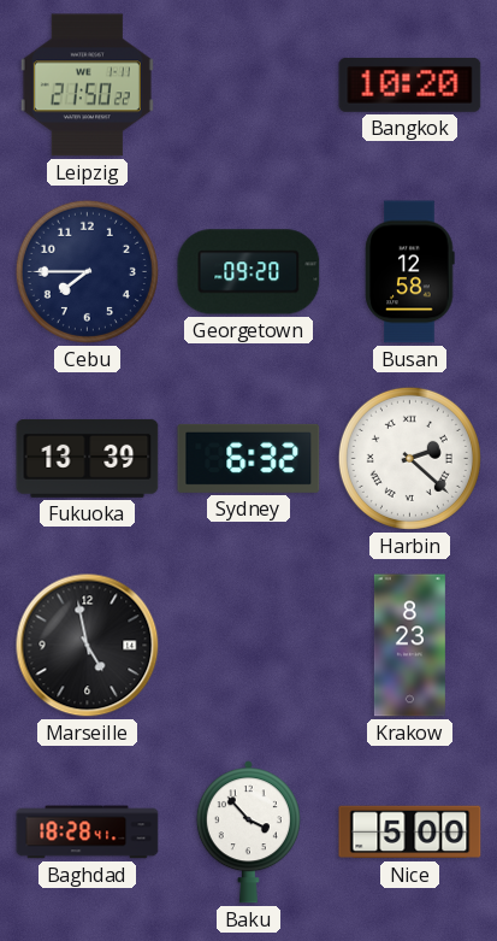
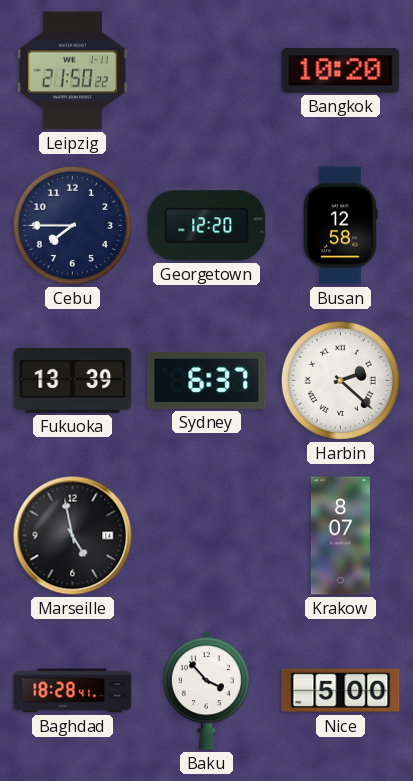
Georgetown: 09:20 -> 12:20
Sydney: 6:32 -> 6:37
Krakow: 8:23 -> 8:07
